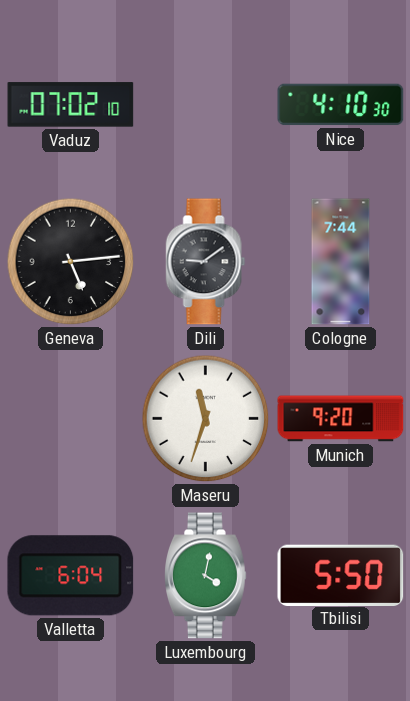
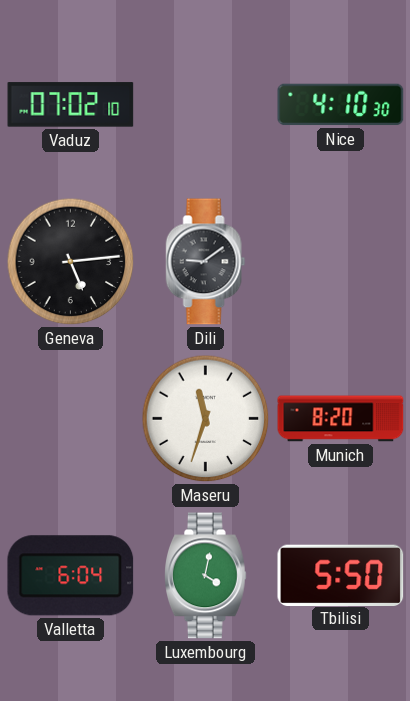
Cologne: 7:44 -> none
Munich: 9:20 -> 8:20
